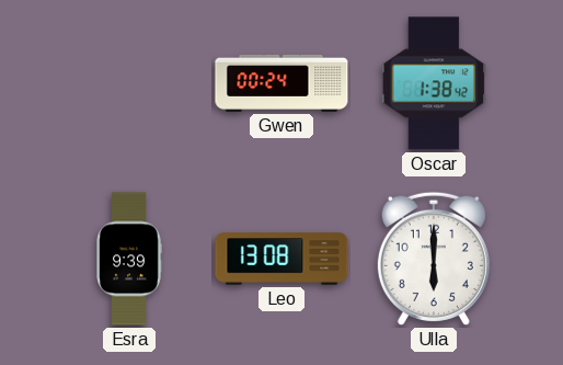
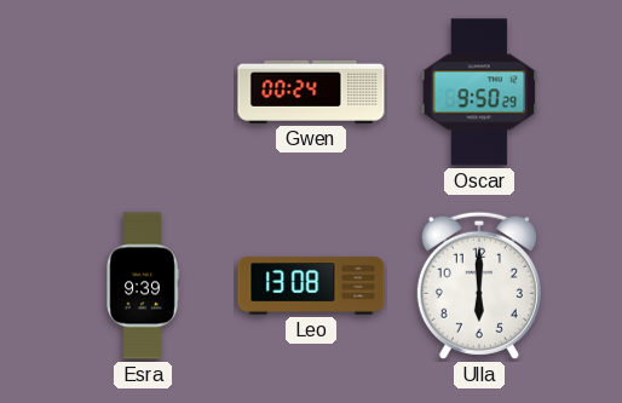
Oscar: 1:38 -> 9:50
